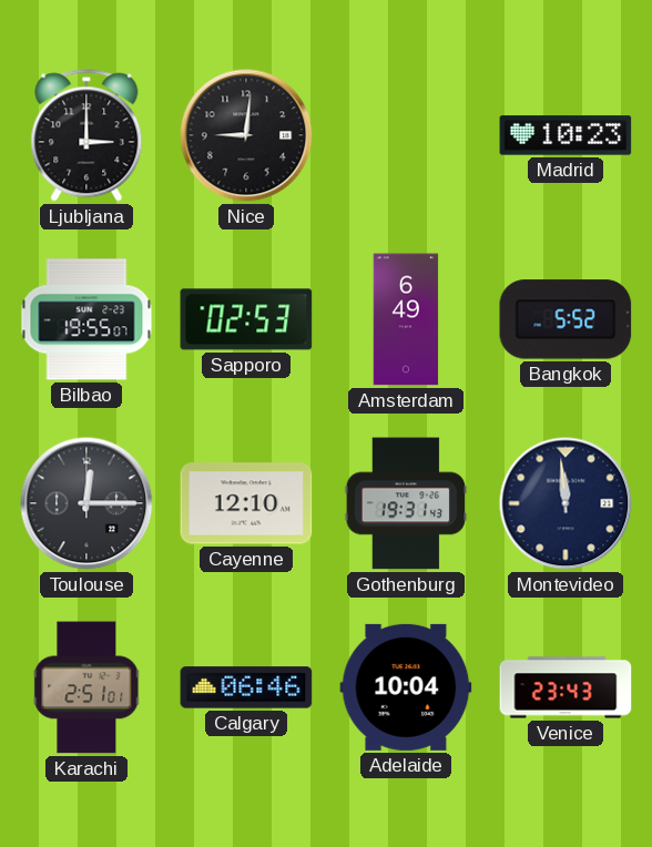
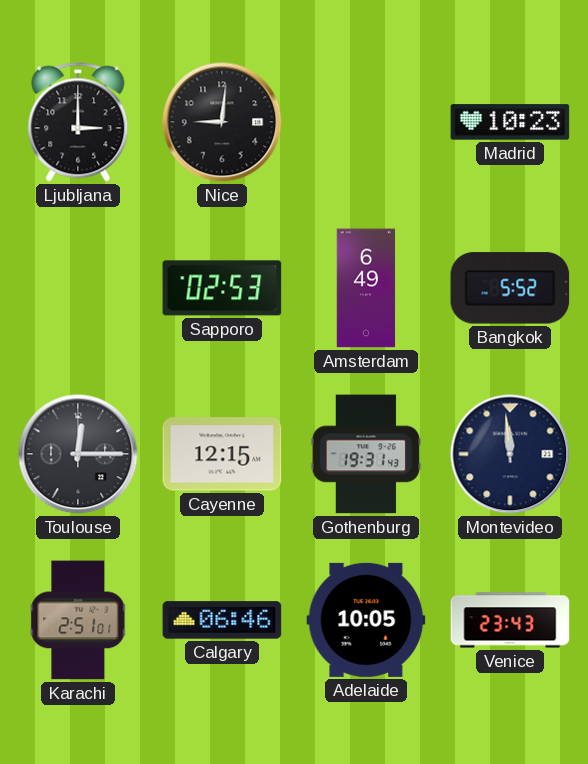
Bilbao: 19:55 -> none
Cayenne: 12:10 -> 12:15
Adelaide: 10:04 -> 10:05
